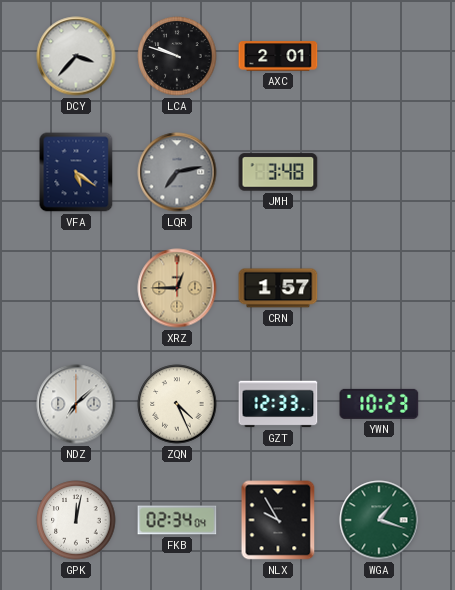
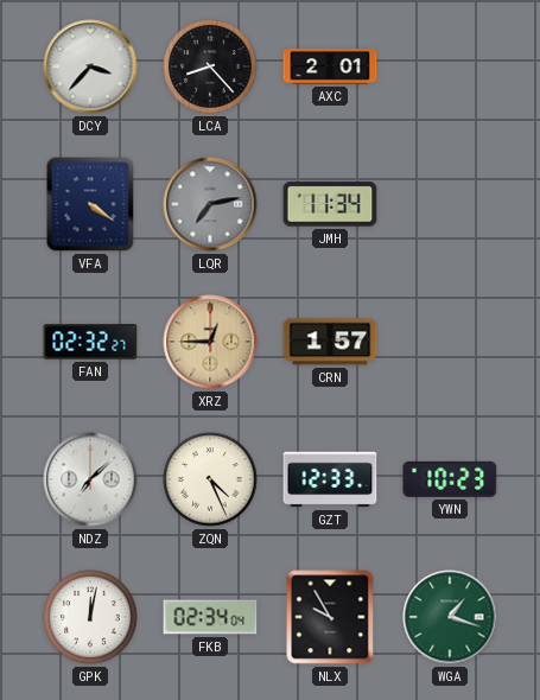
LCA: 9:48 -> 8:23
VFA: 5:21 -> 4:21
JMH: 3:48 -> 11:34
FAN: none -> 02:32
